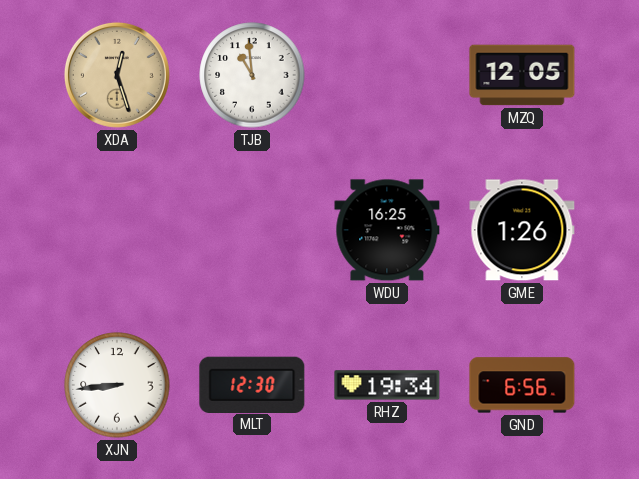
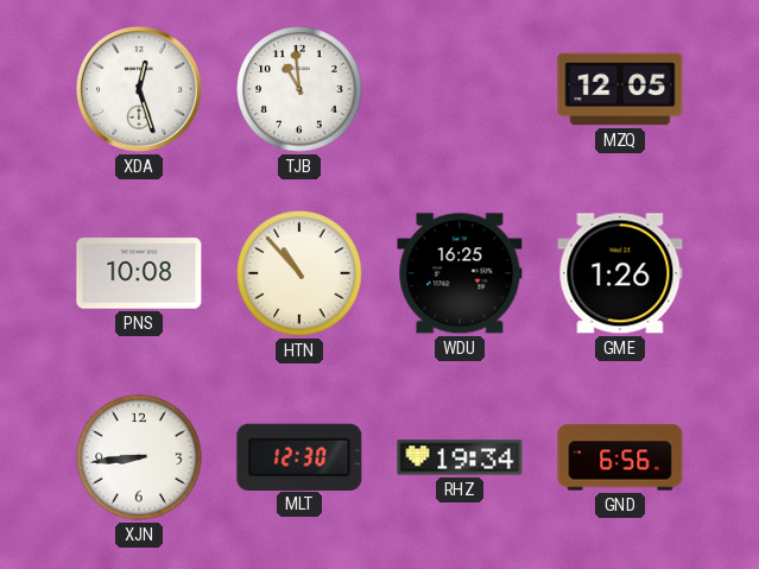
XDA dial: champagne -> white
PNS: none -> 10:08
HTN: none -> 10:53
